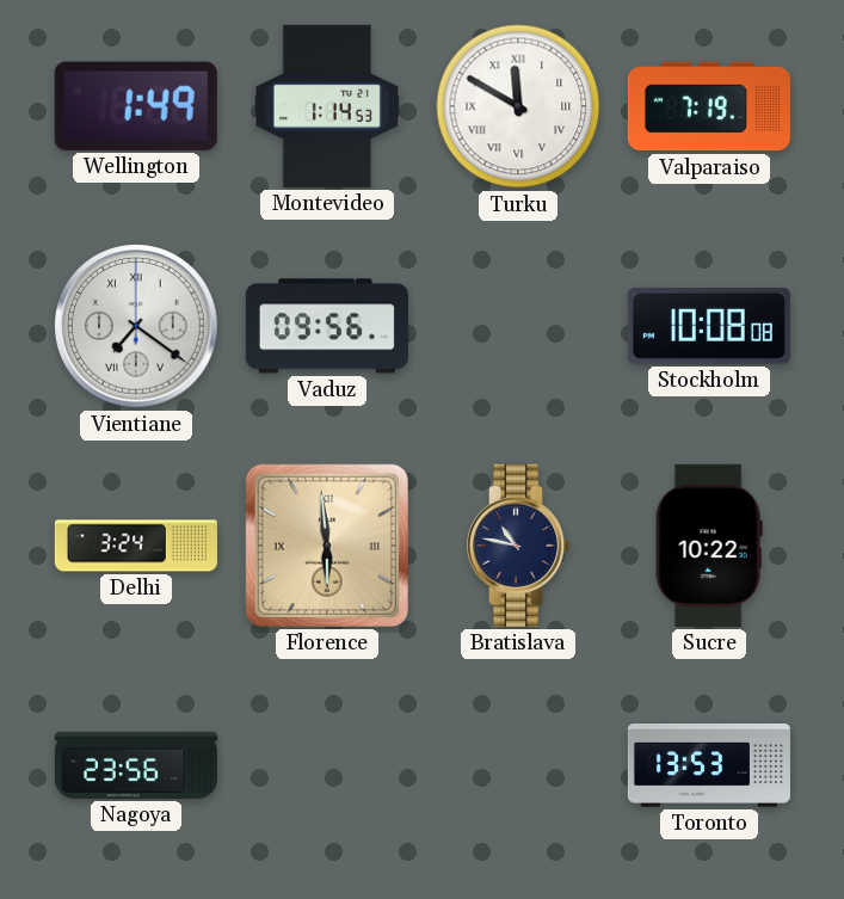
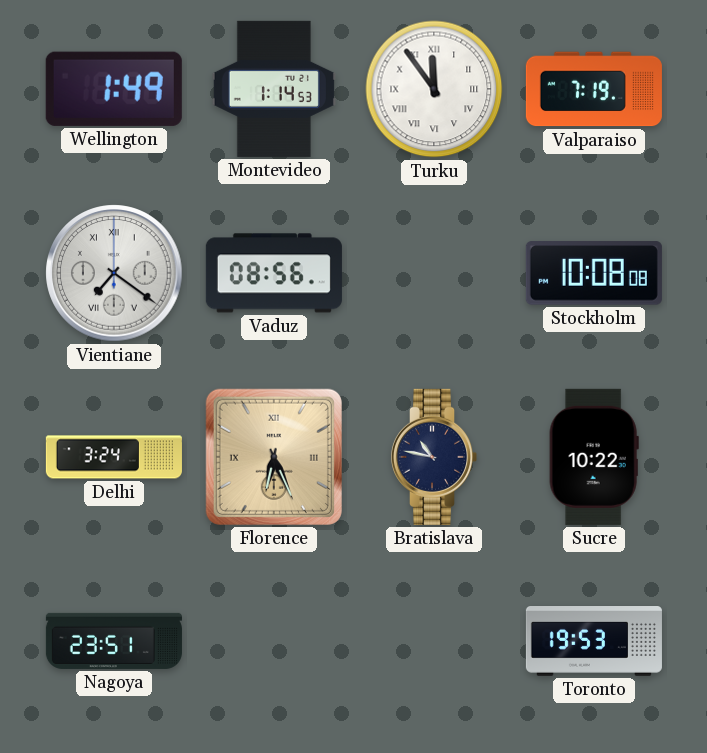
Turku: 11:50 -> 11:54
Vaduz: 09:56 -> 08:56
Florence: 5:59 -> 6:26
Nagoya: 23:56 -> 23:51
Toronto: 13:53 -> 19:53
